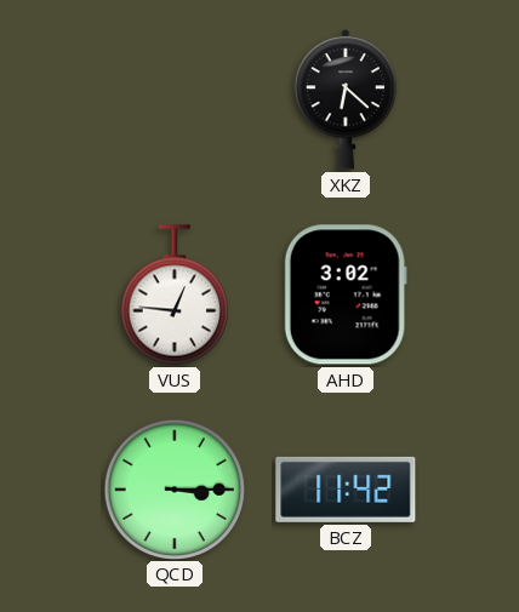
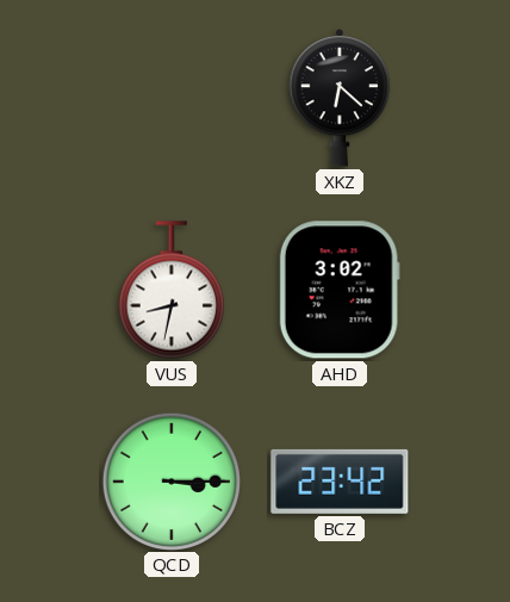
VUS: 12:46 -> 8:32
BCZ: 11:42 -> 23:42
